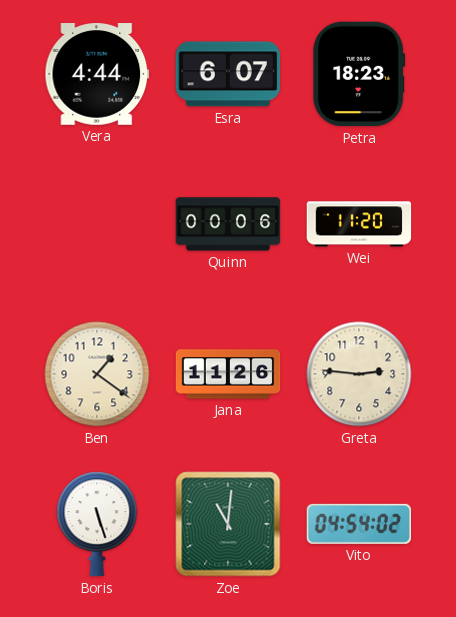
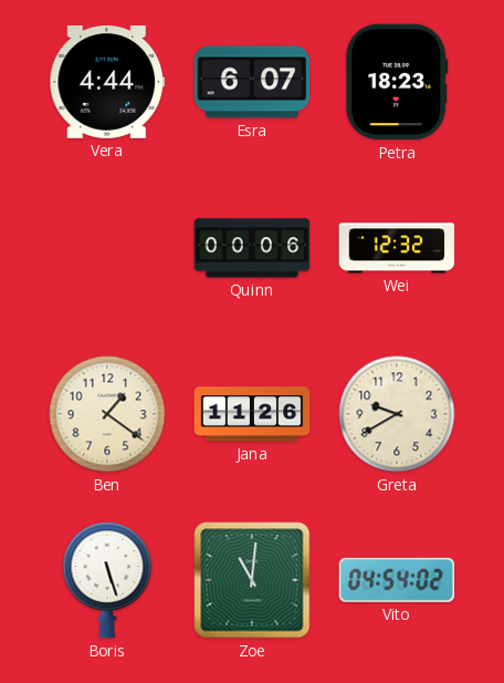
Wei: 11:20 -> 12:32
Greta: 2:46 -> 9:40
